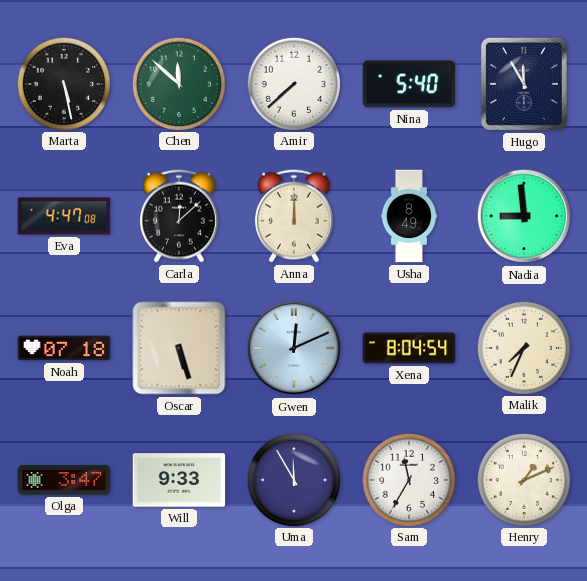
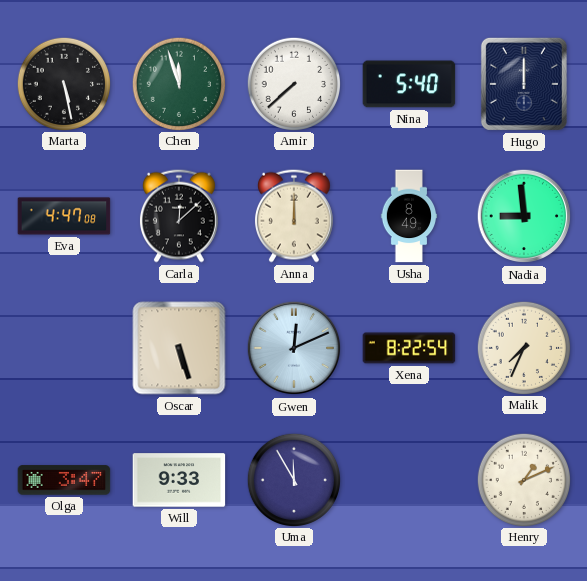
Chen: 11:52 -> 11:57
Hugo: 11:55 -> 12:00
Noah: 07:18 -> none
Xena: 8:04 -> 8:22
Sam: 11:35 -> none
